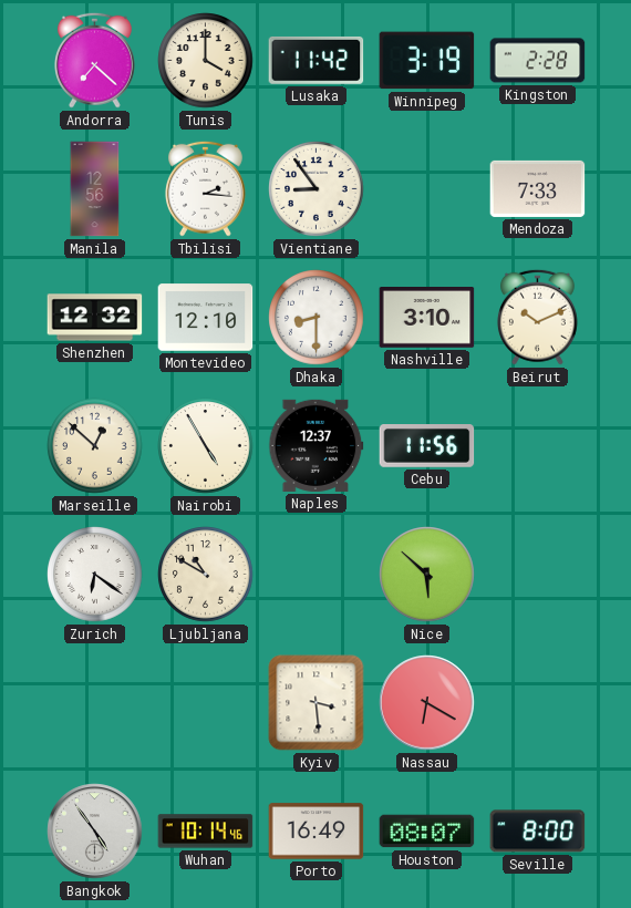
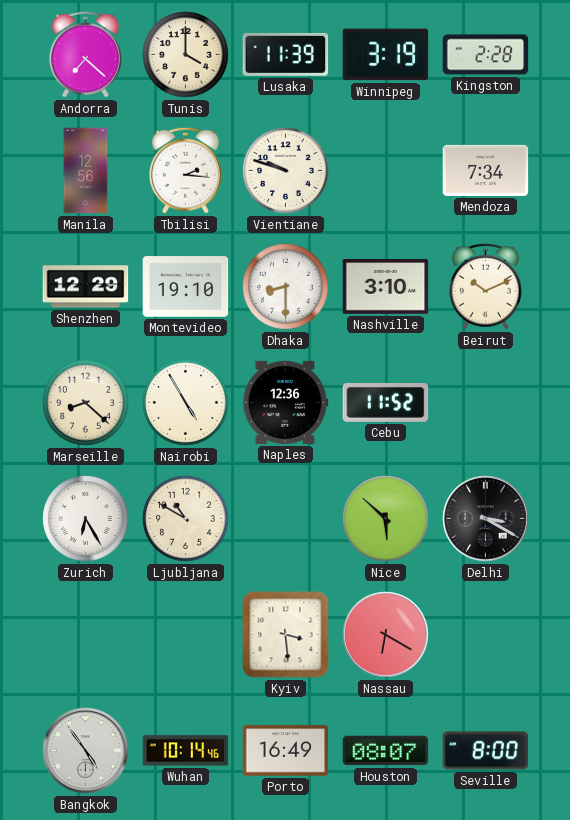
Lusaka: 11:42 -> 11:39
Vientiane: 8:54 -> 9:48
Mendoza: 7:33 -> 7:34
Shenzhen: 12:32 -> 12:29
Montevideo: 12:10 -> 19:10
Marseille: 12:52 -> 8:22
Naples: 12:37 -> 12:36
Cebu: 11:56 -> 11:52
Zurich: 6:21 -> 6:25
Delhi: none -> 3:20
